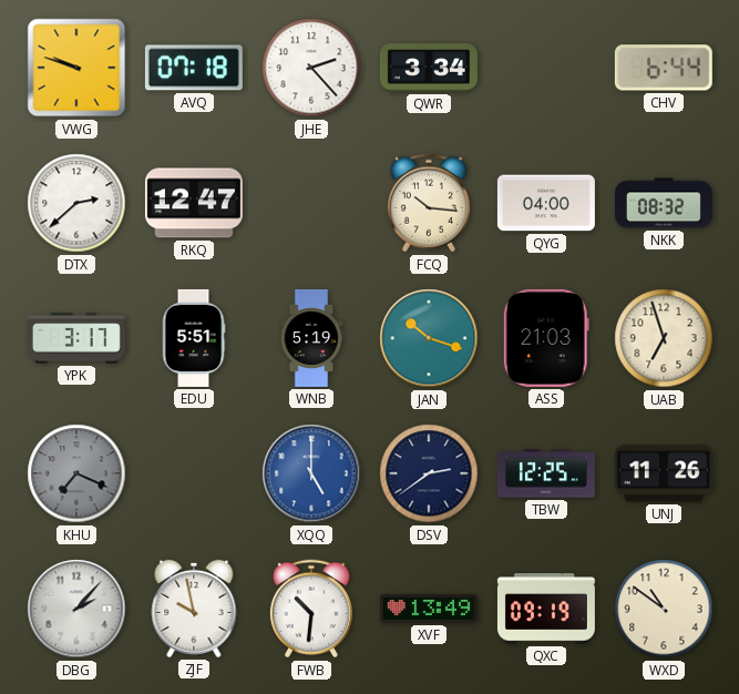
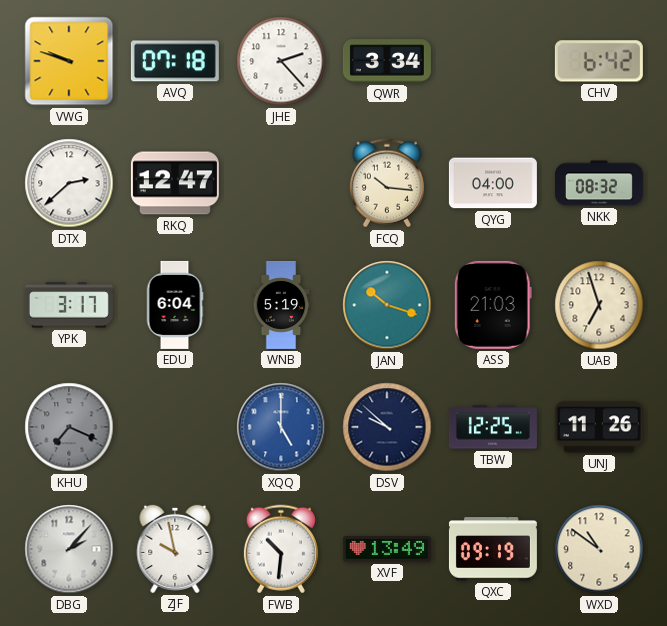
CHV: 6:44 -> 6:42
EDU: 5:51 -> 6:04
DSV: 2:39 -> 9:52
